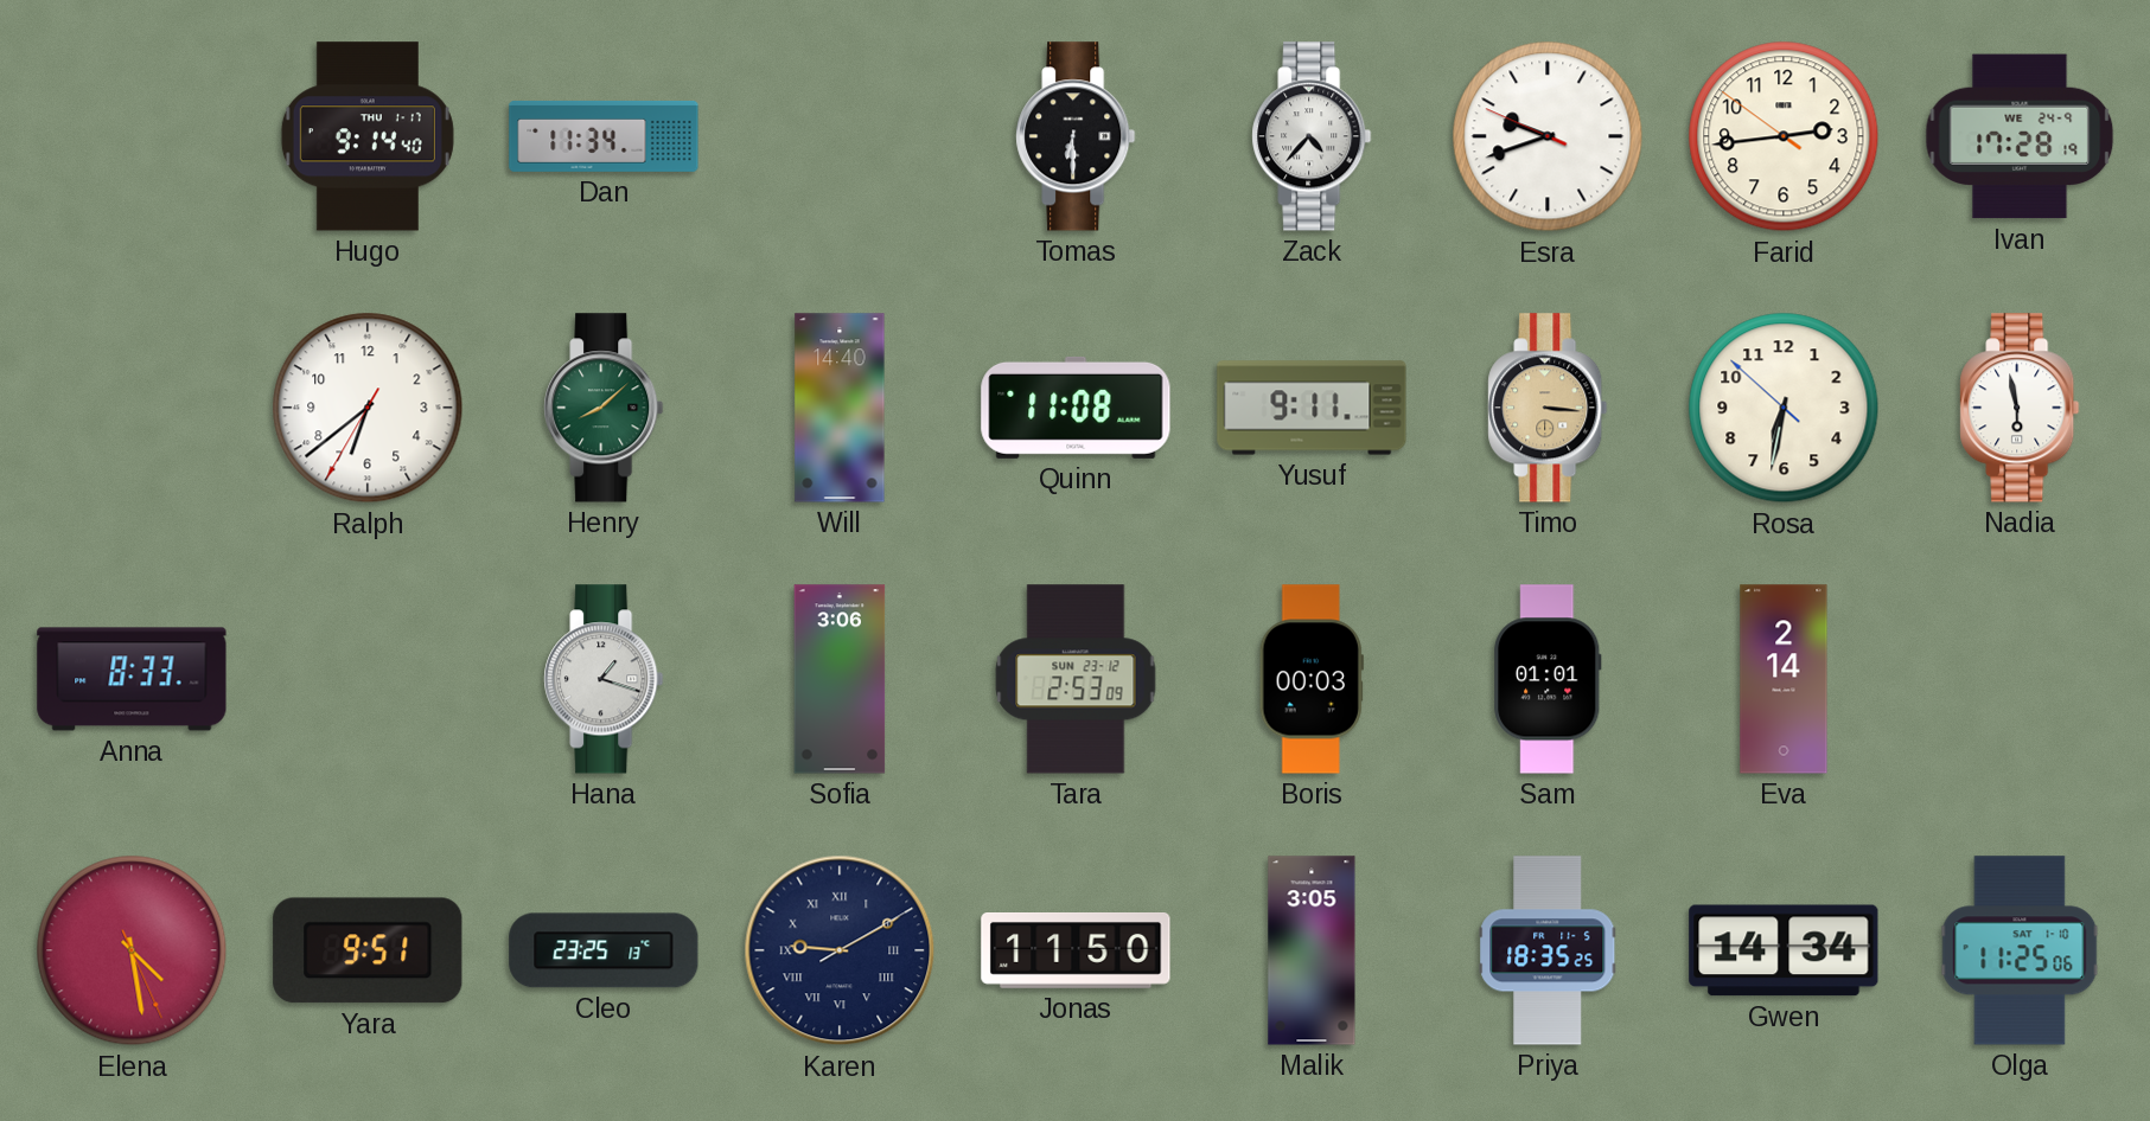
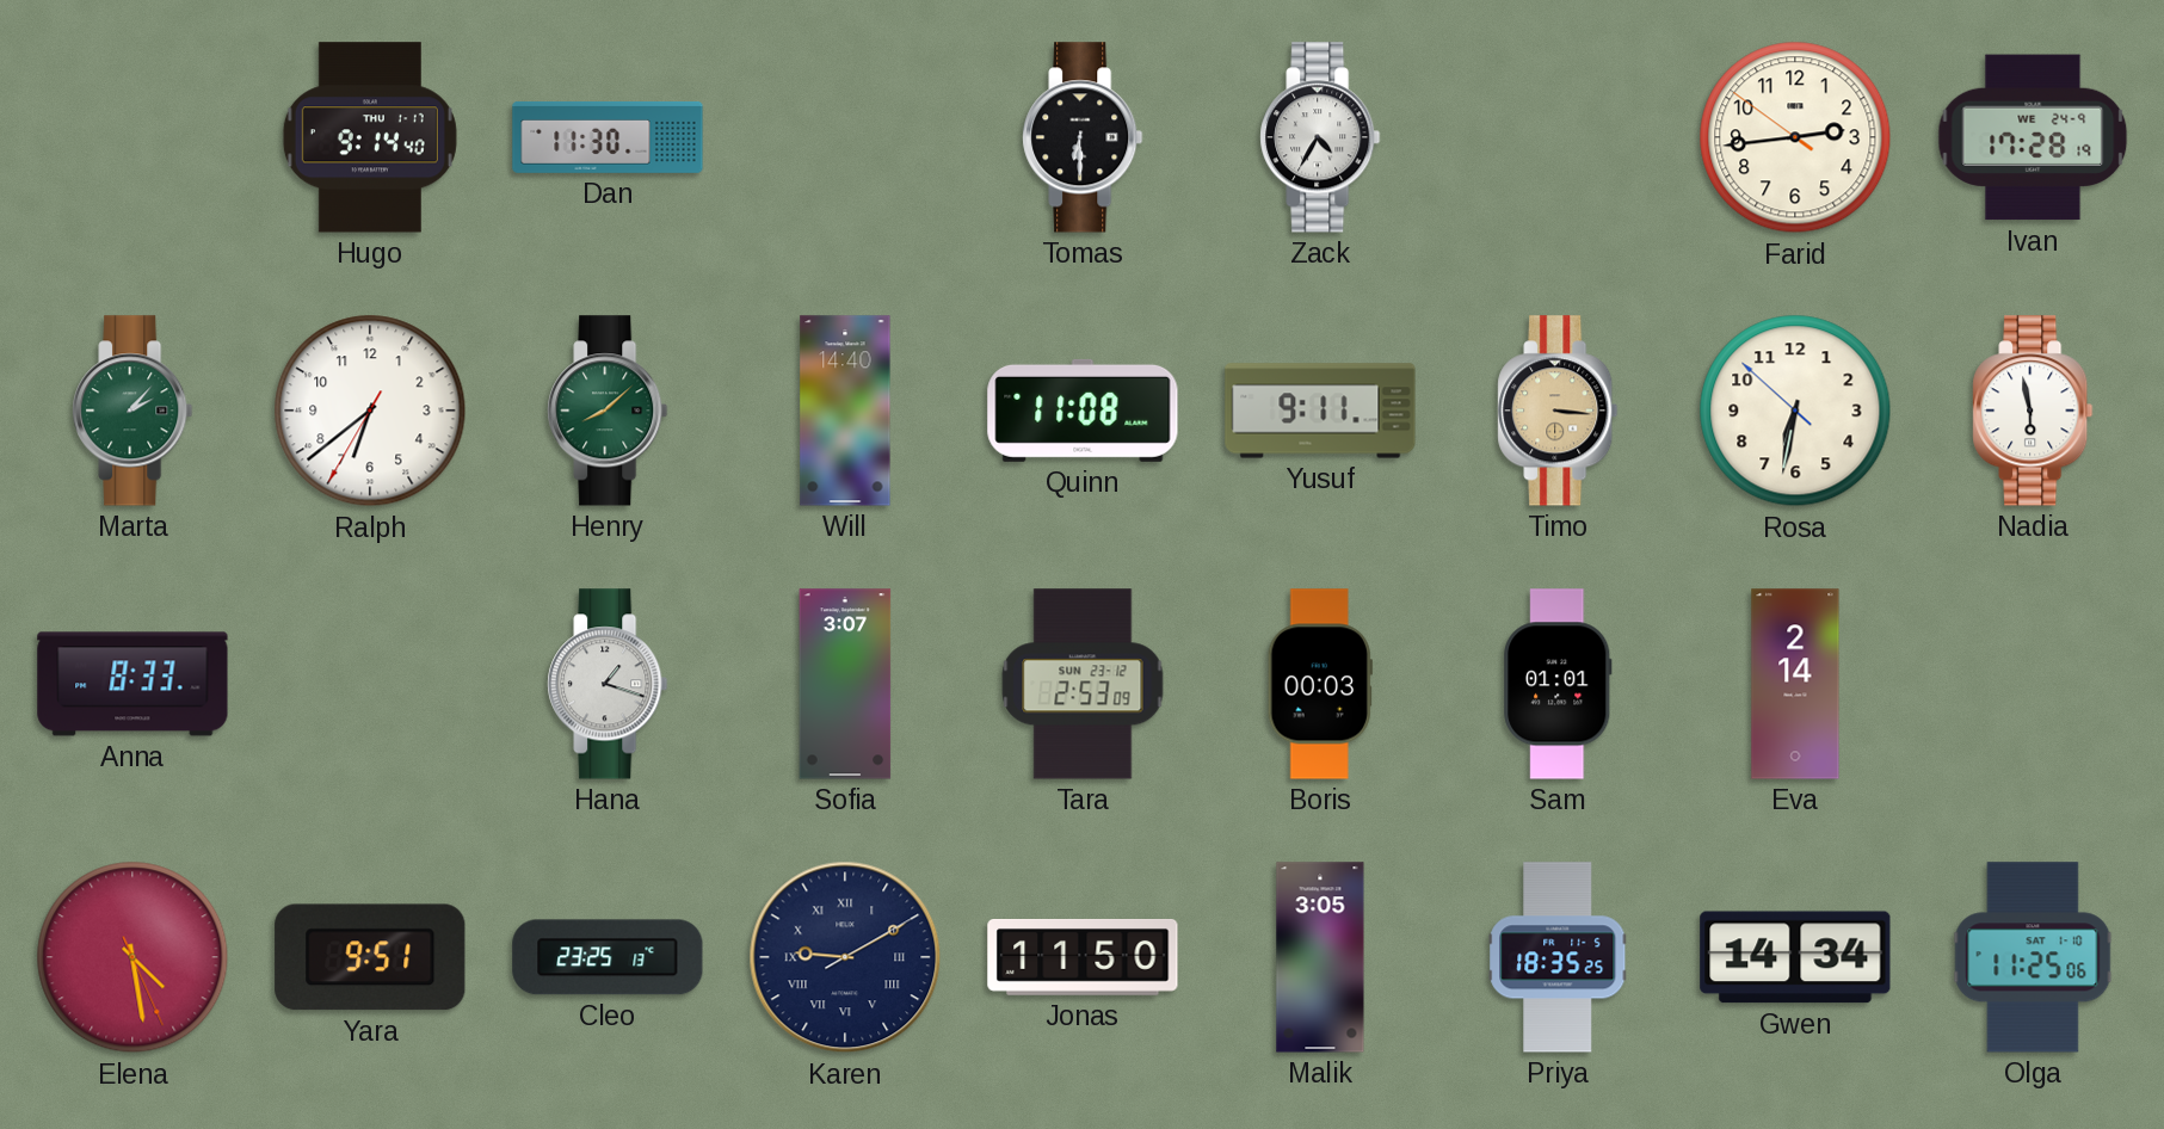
Dan: 11:34 -> 11:30
Zack: 4:37 -> 4:35
Esra: 9:41 -> none
Marta: none -> 2:07
Sofia: 3:06 -> 3:07
